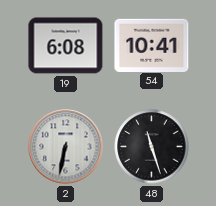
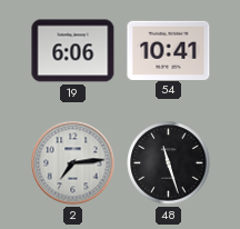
19: 6:08 -> 6:06
2: 6:32 -> 7:14
